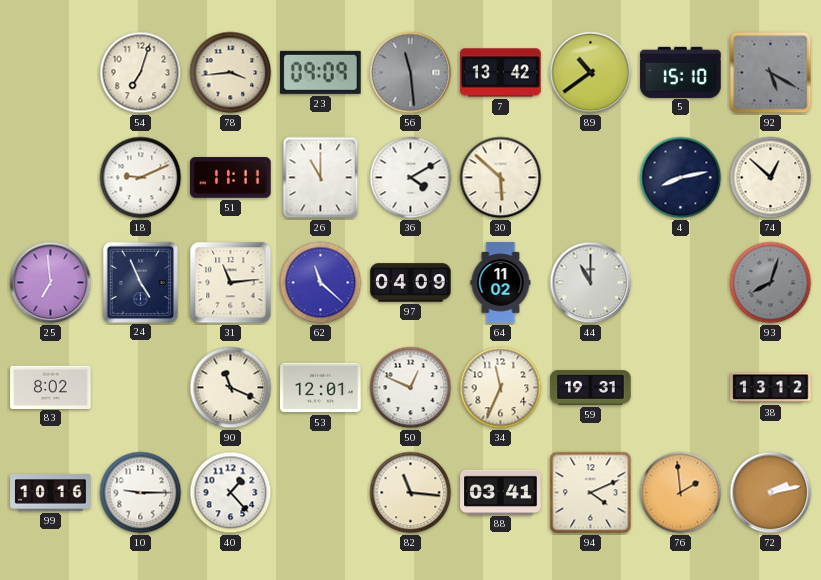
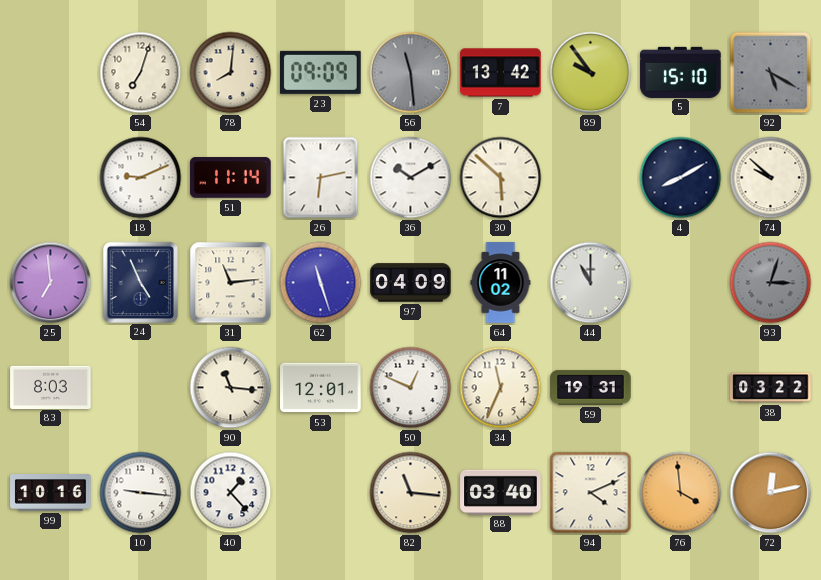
78: 3:44 -> 8:01
89: 10:39 -> 9:54
51: 11:11 -> 11:14
26: 11:00 -> 6:13
36: 4:10 -> 10:10
4: 8:13 -> 8:10
74: 12:52 -> 9:52
62: 11:22 -> 11:27
93: 8:03 -> 3:03
83: 8:02 -> 8:03
90: 11:19 -> 11:16
38: 13:12 -> 03:22
10: 9:15 -> 9:16
88: 03:41 -> 03:40
76: 1:59 -> 3:59
72: 2:13 -> 12:13
